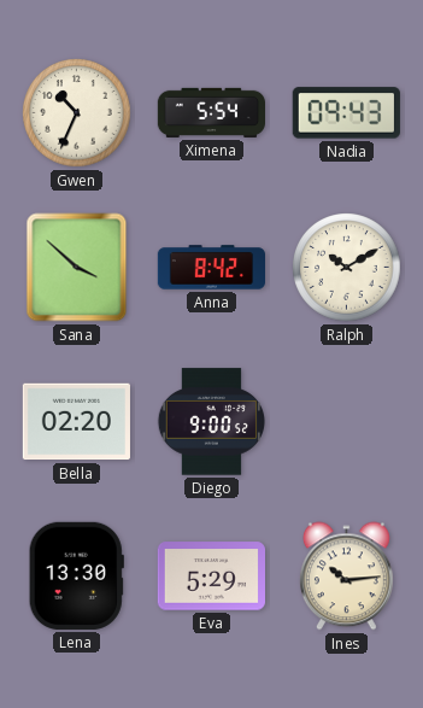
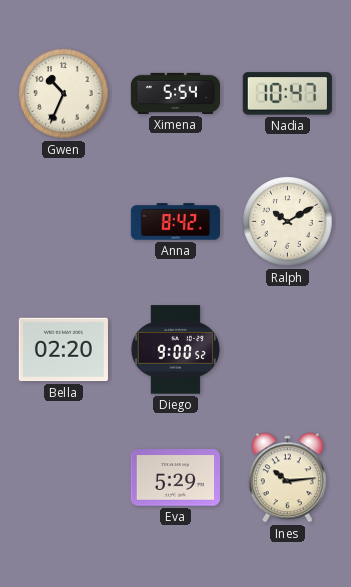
Nadia: 09:43 -> 10:47
Sana: 3:52 -> none
Lena: 13:30 -> none
